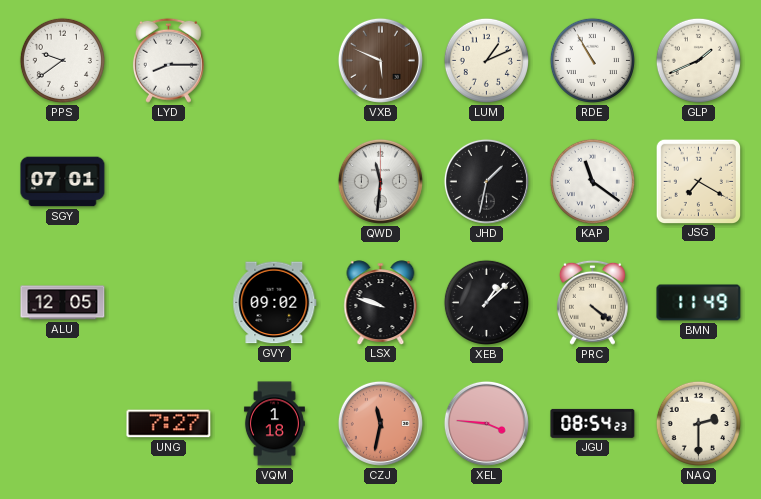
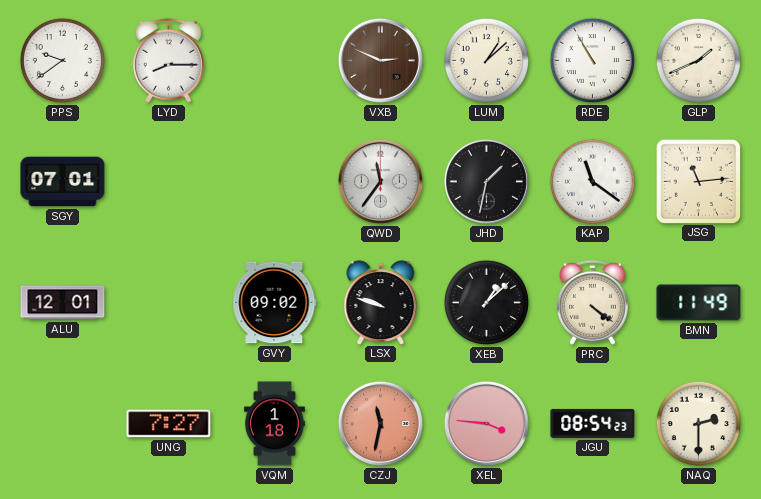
VXB: 5:49 -> 2:49
LUM: 1:11 -> 1:08
QWD: 11:31 -> 11:36
JSG: 7:20 -> 11:14
ALU: 12:05 -> 12:01
